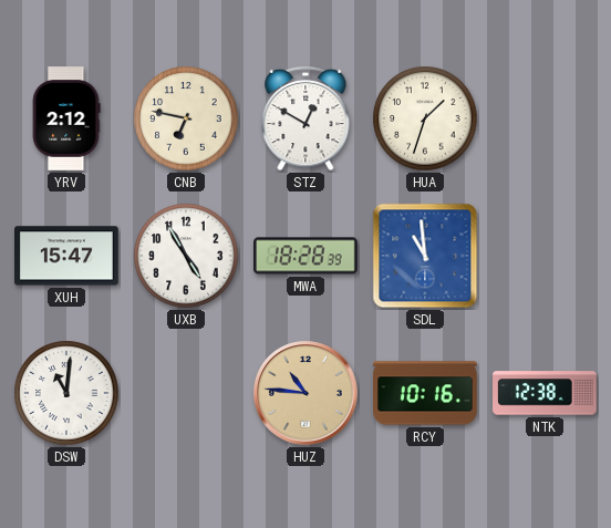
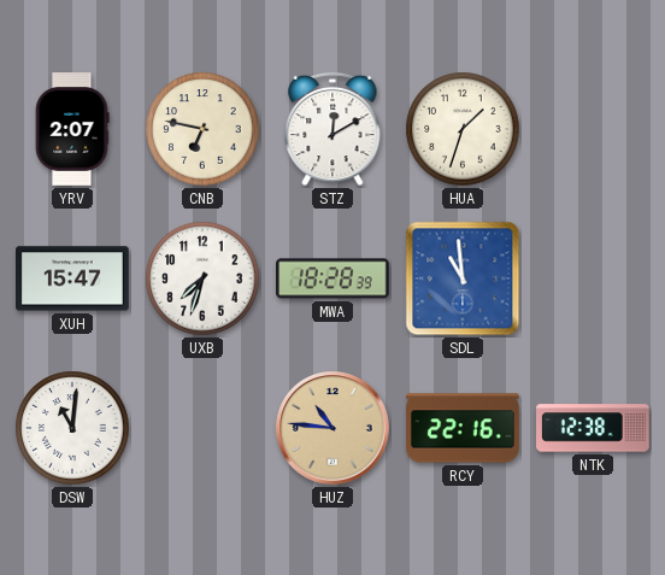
YRV: 2:12 -> 2:07
STZ: 12:50 -> 12:10
UXB: 4:55 -> 7:33
RCY: 10:16 -> 22:16
